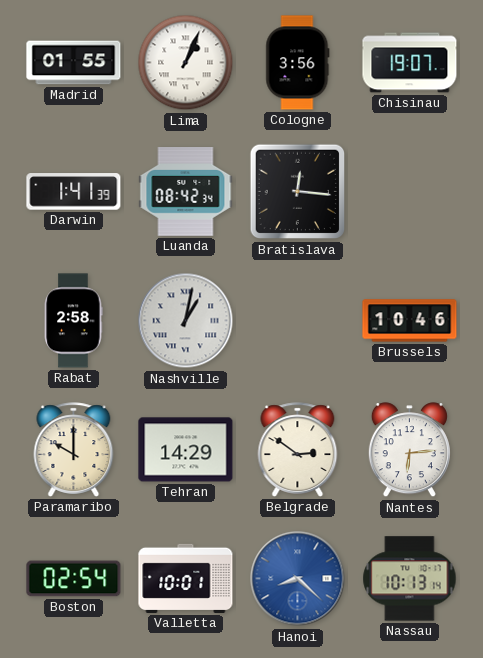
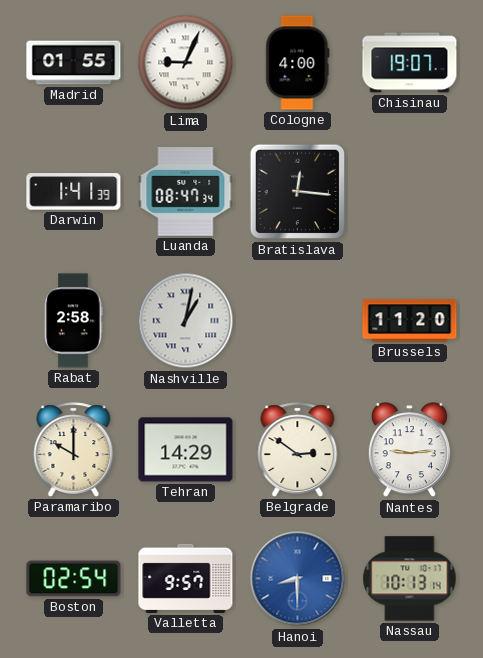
Lima: 1:04 -> 9:04
Cologne: 3:56 -> 4:00
Luanda: 08:42 -> 08:47
Brussels: 10:46 -> 11:20
Nantes: 6:14 -> 9:14
Valletta: 10:01 -> 9:57
Hanoi: 8:22 -> 8:30
